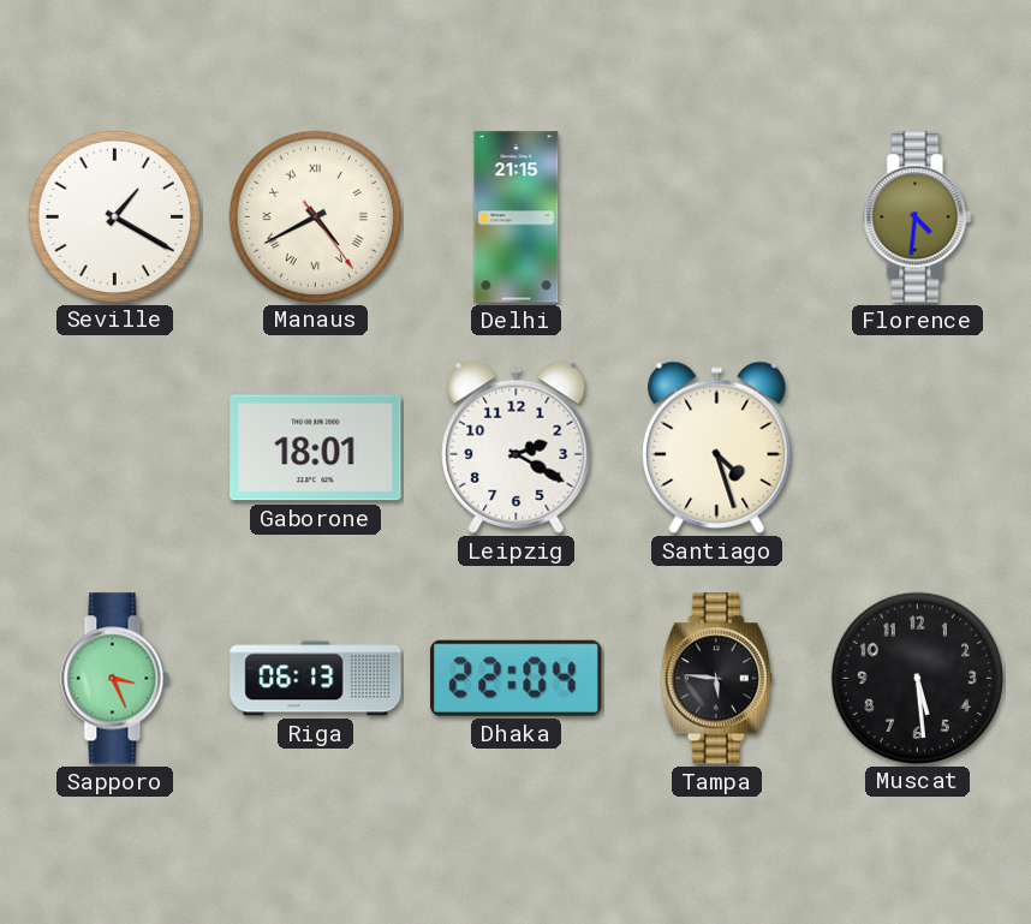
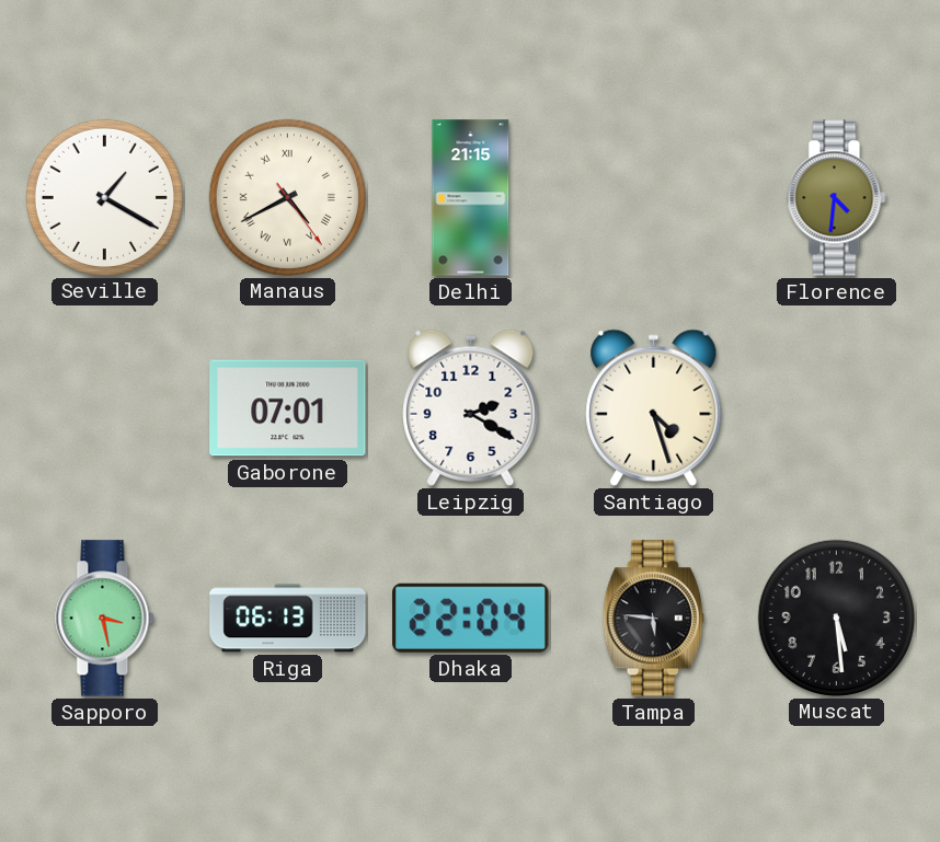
Gaborone: 18:01 -> 07:01
Sapporo: 3:26 -> 3:28
